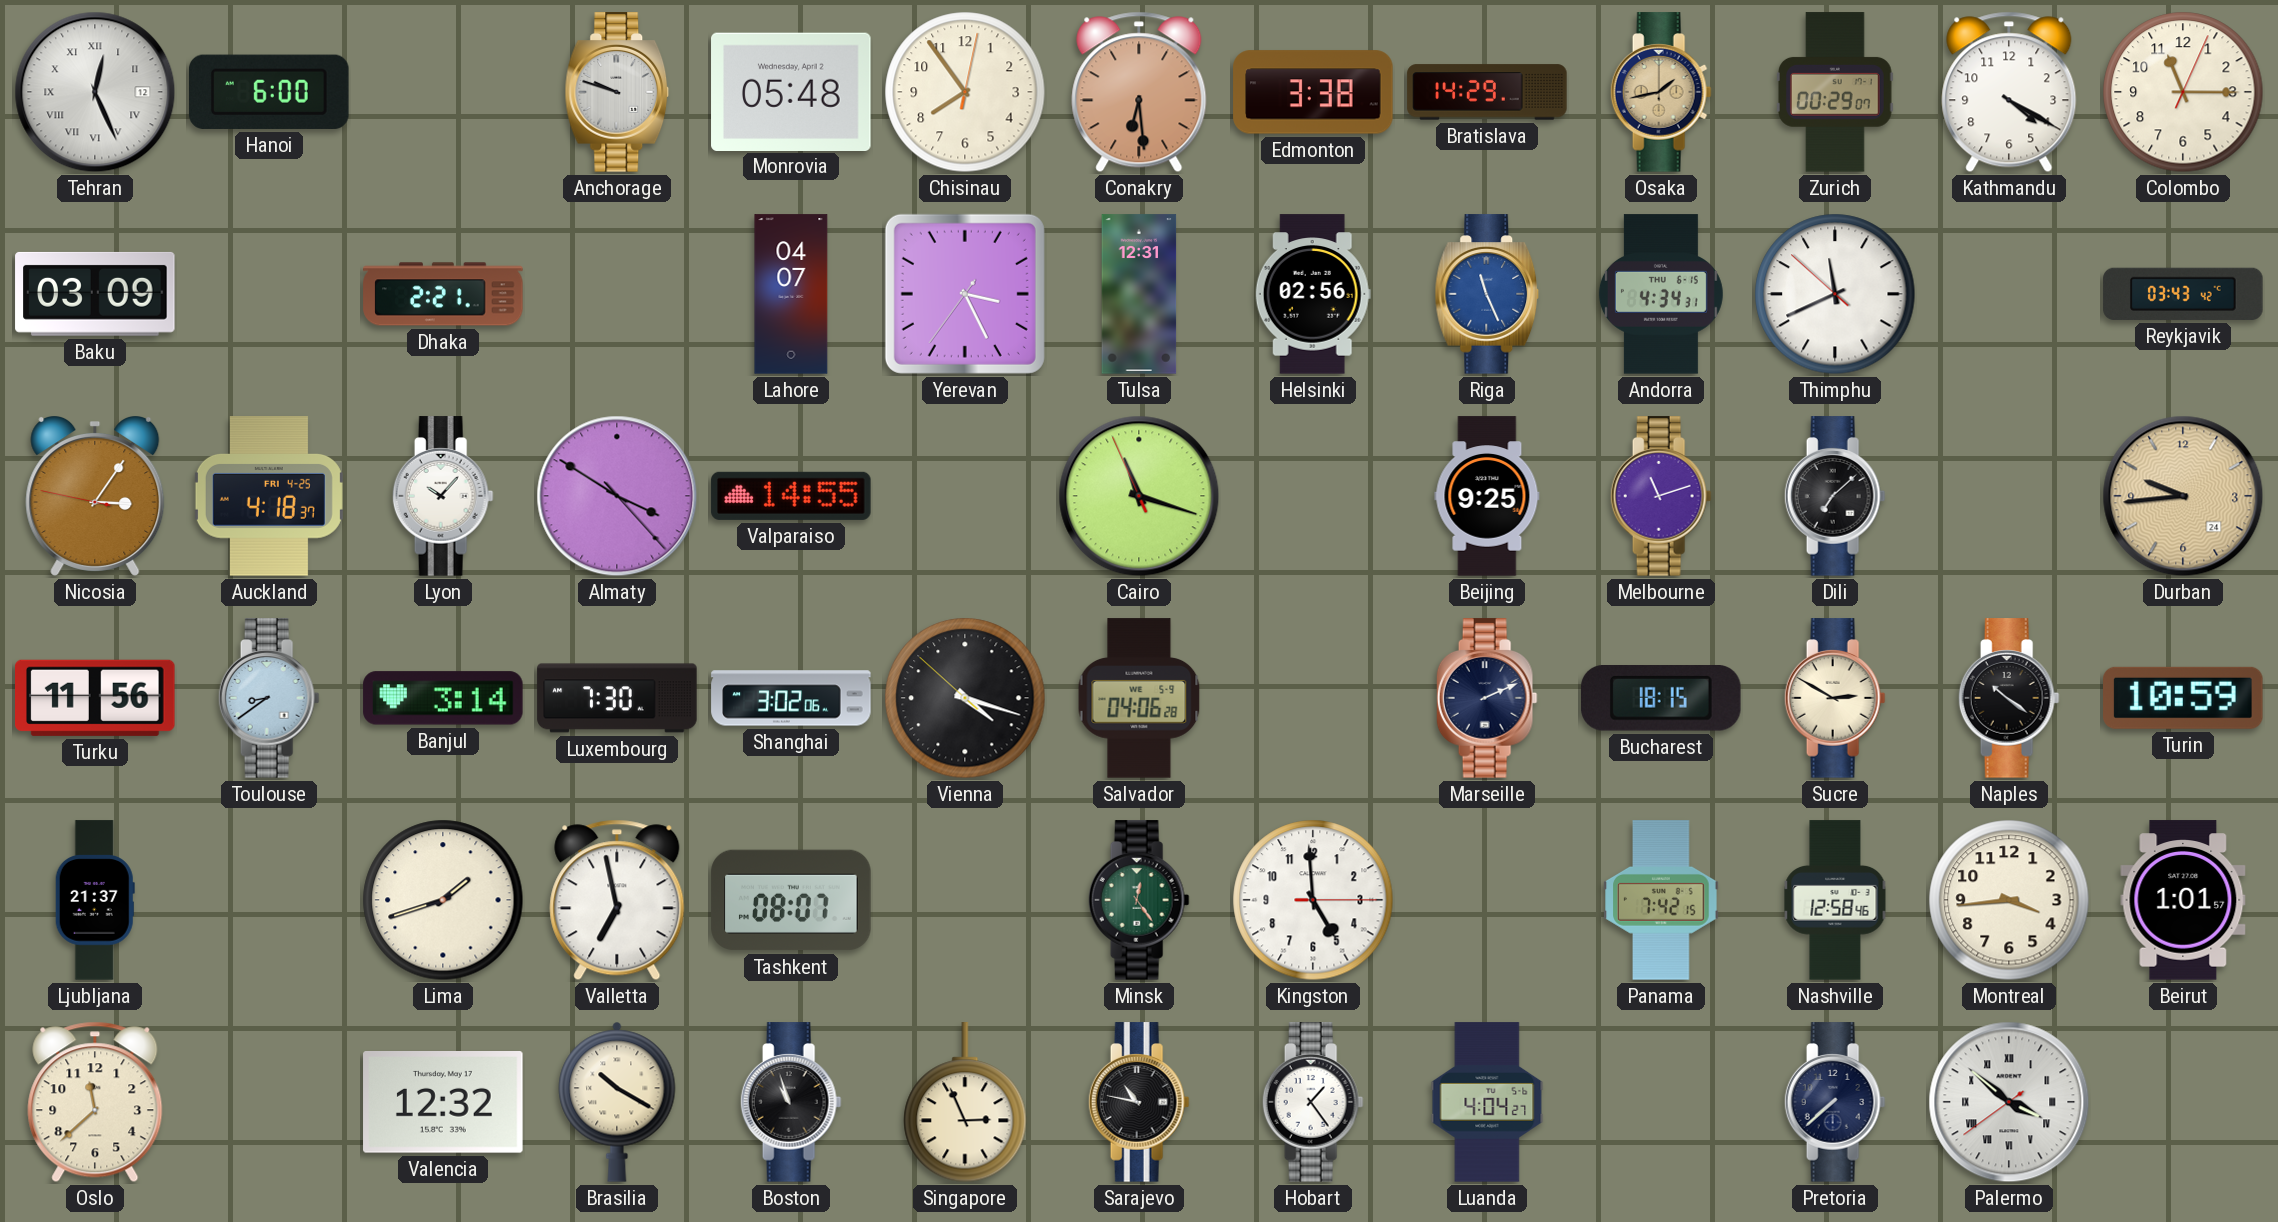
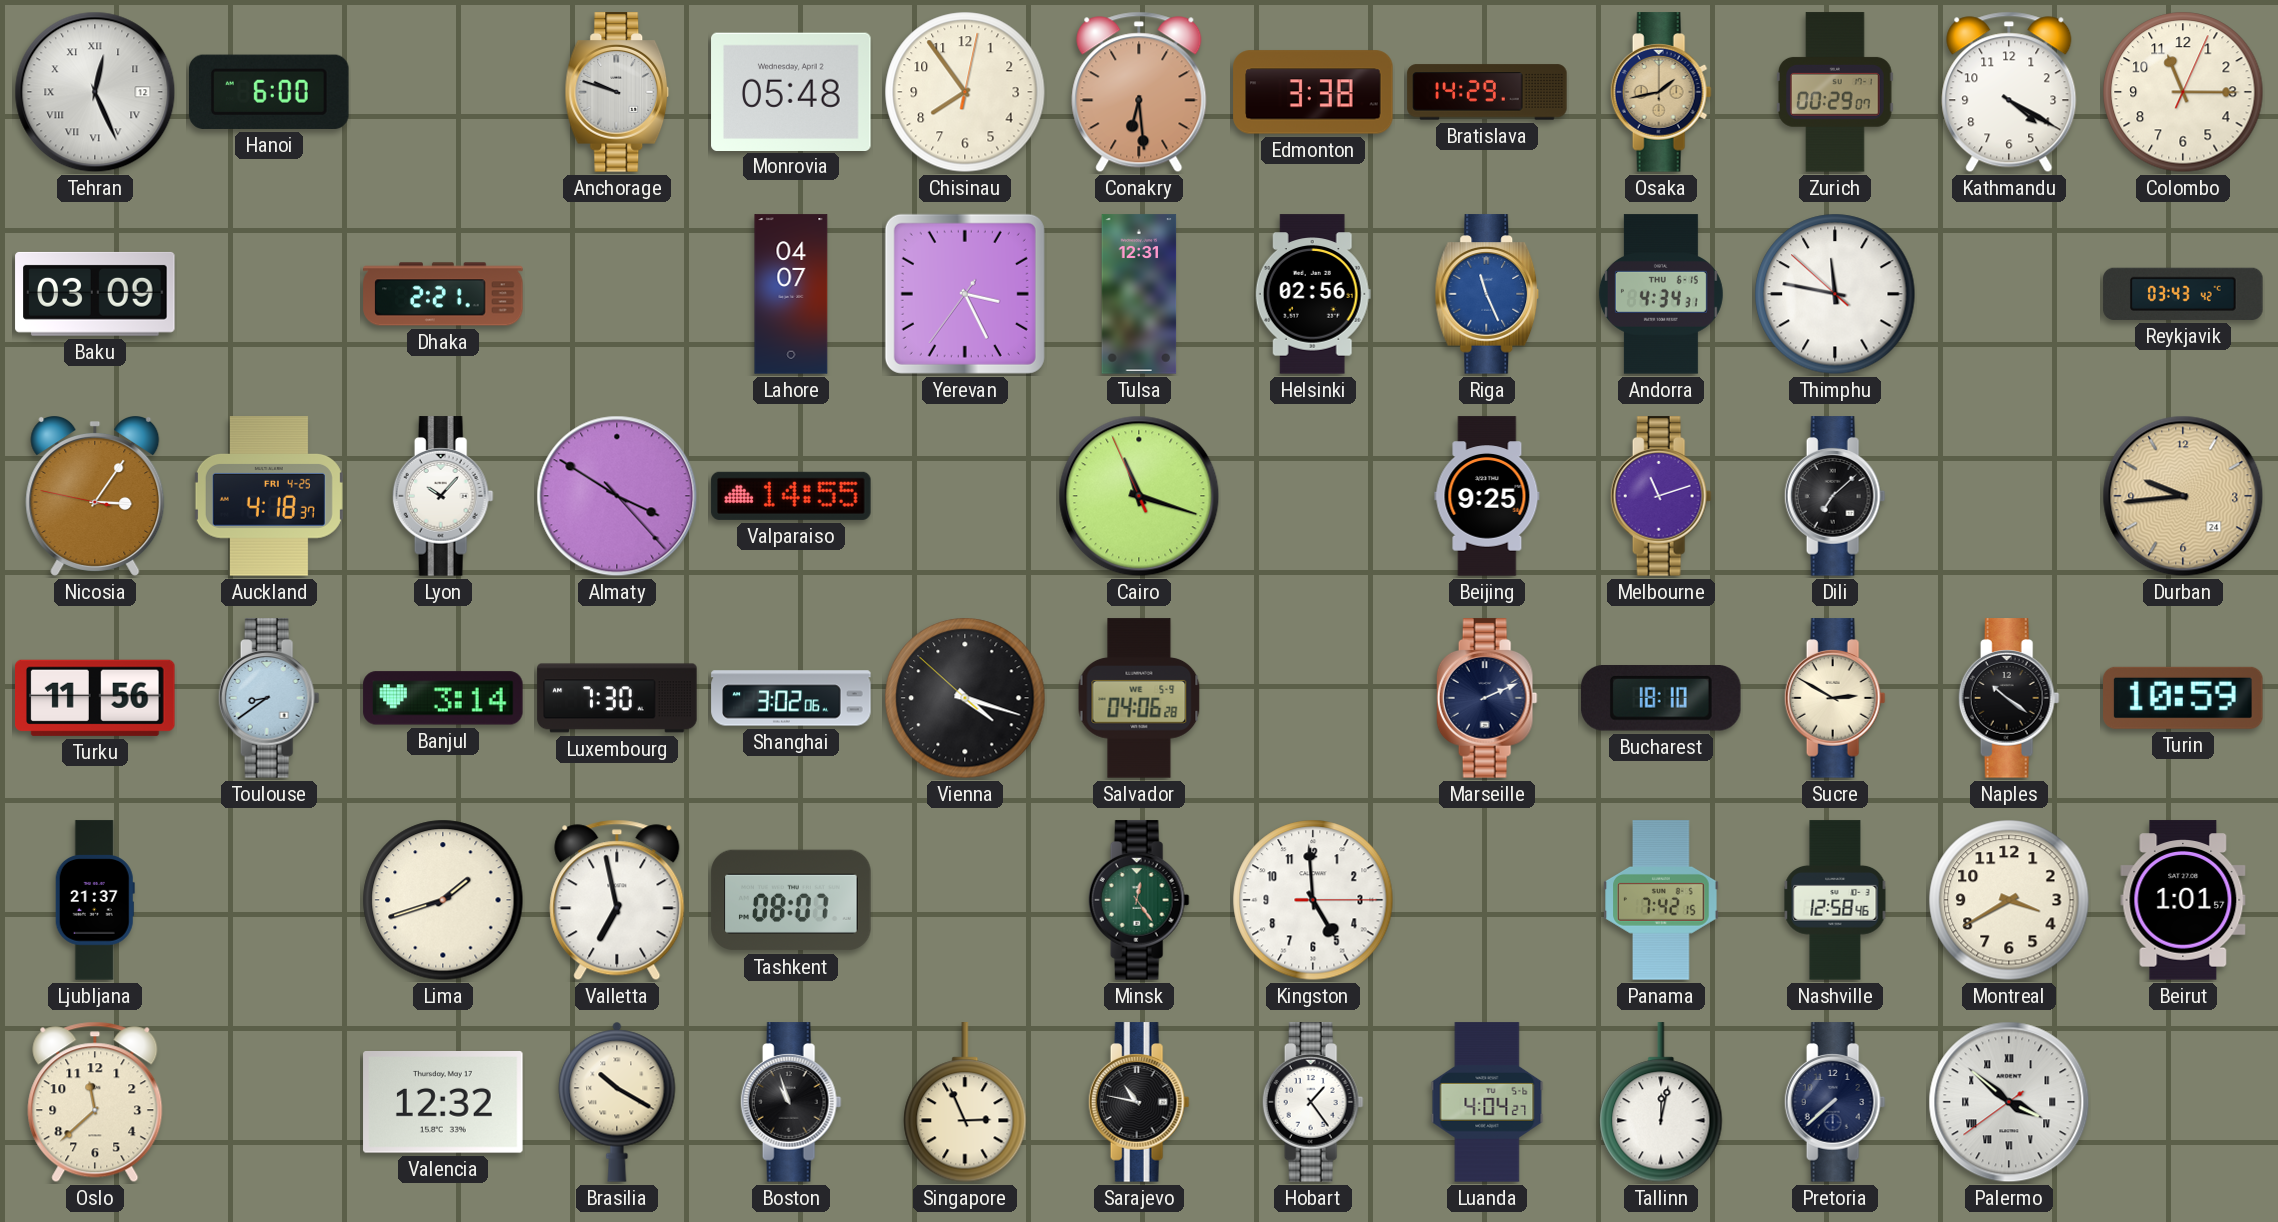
Thimphu: 11:40 -> 11:46
Bucharest: 18:15 -> 18:10
Montreal: 3:44 -> 3:40
Tallinn: none -> 12:02
